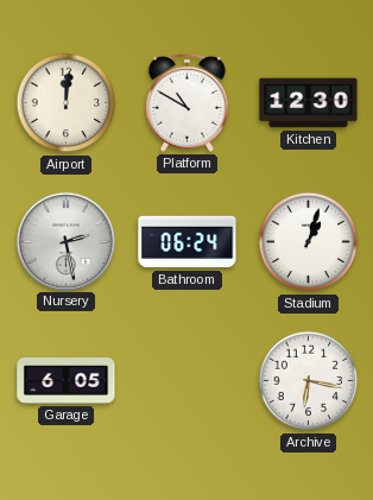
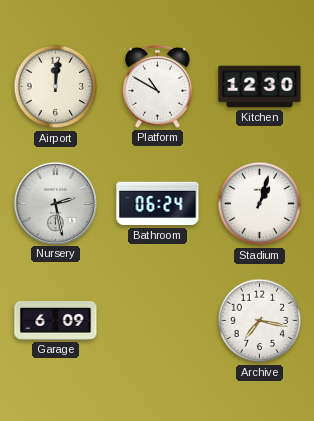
Garage: 6:05 -> 6:09
Archive: 6:17 -> 7:17
